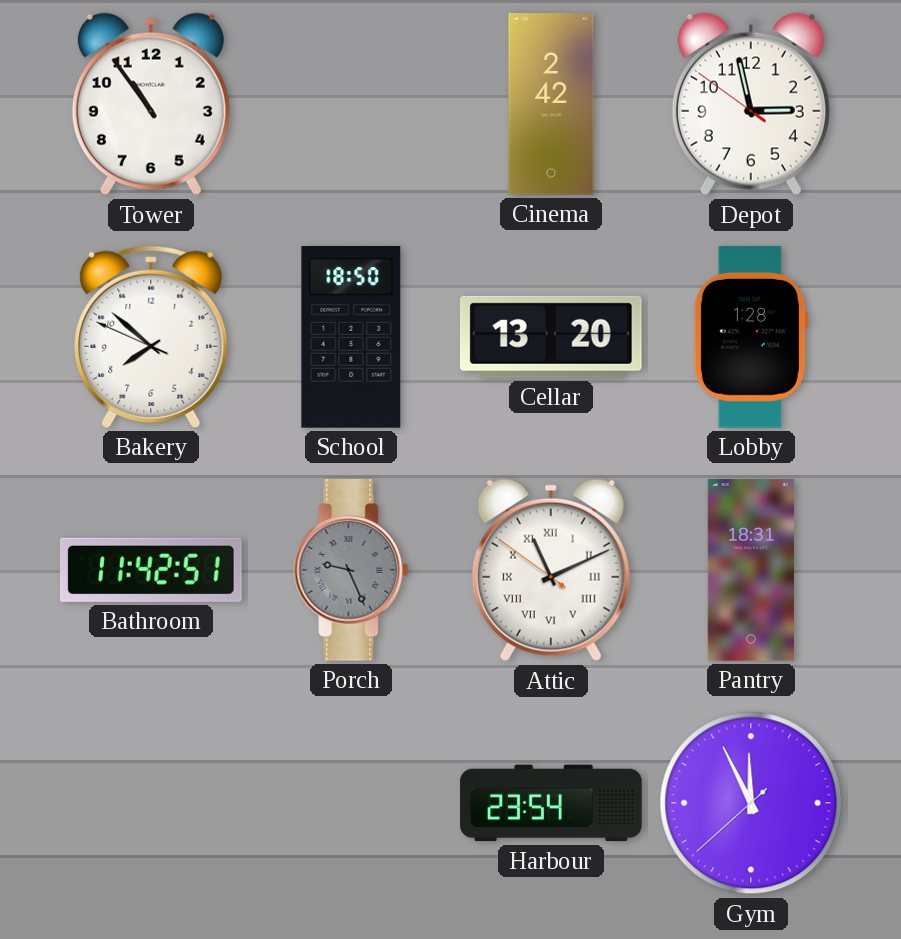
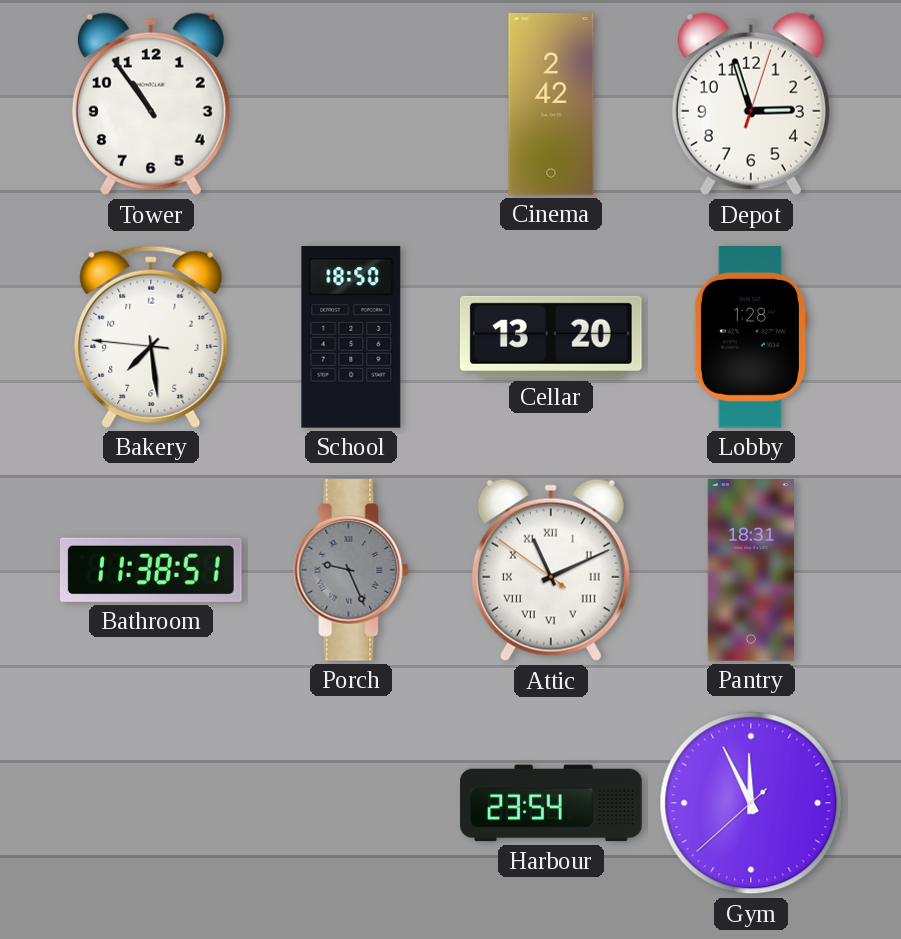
Depot: 2:57:51 -> 2:57:03
Bakery: 7:51 -> 7:28
Bathroom: 11:42 -> 11:38
